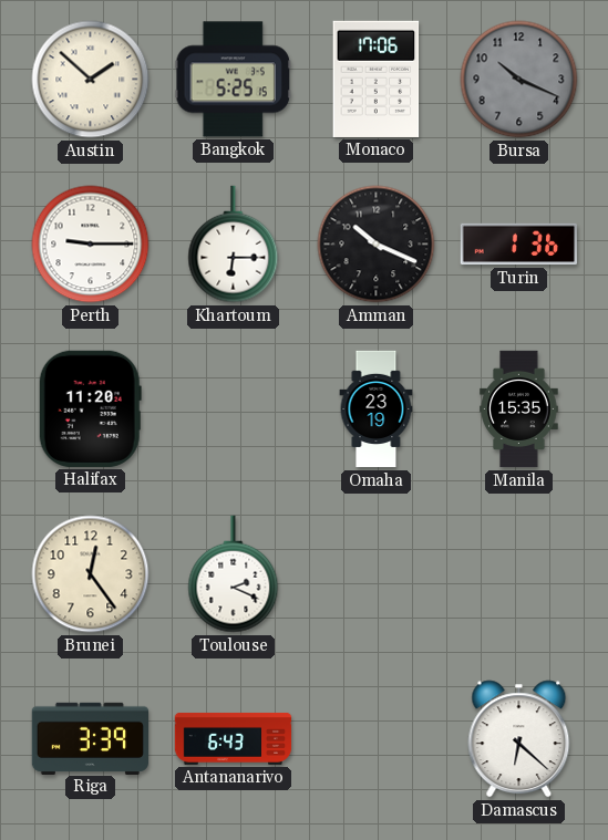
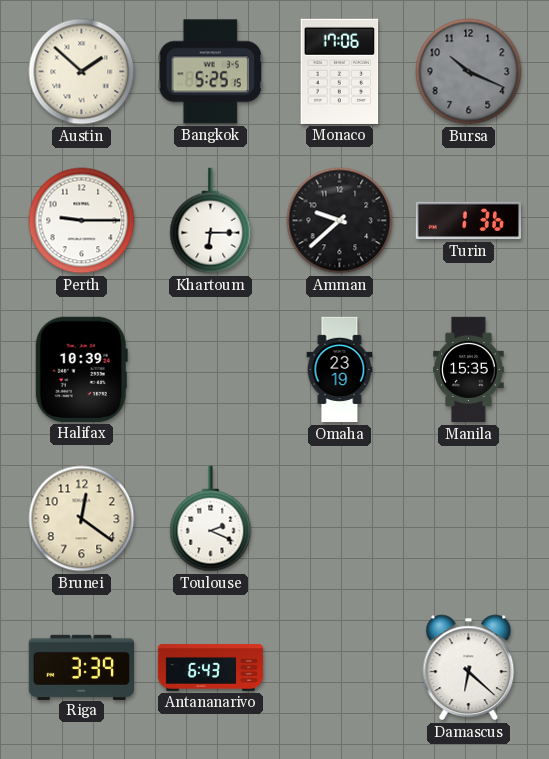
Amman: 10:19 -> 9:38
Halifax: 11:20 -> 10:39
Brunei: 12:24 -> 12:21
